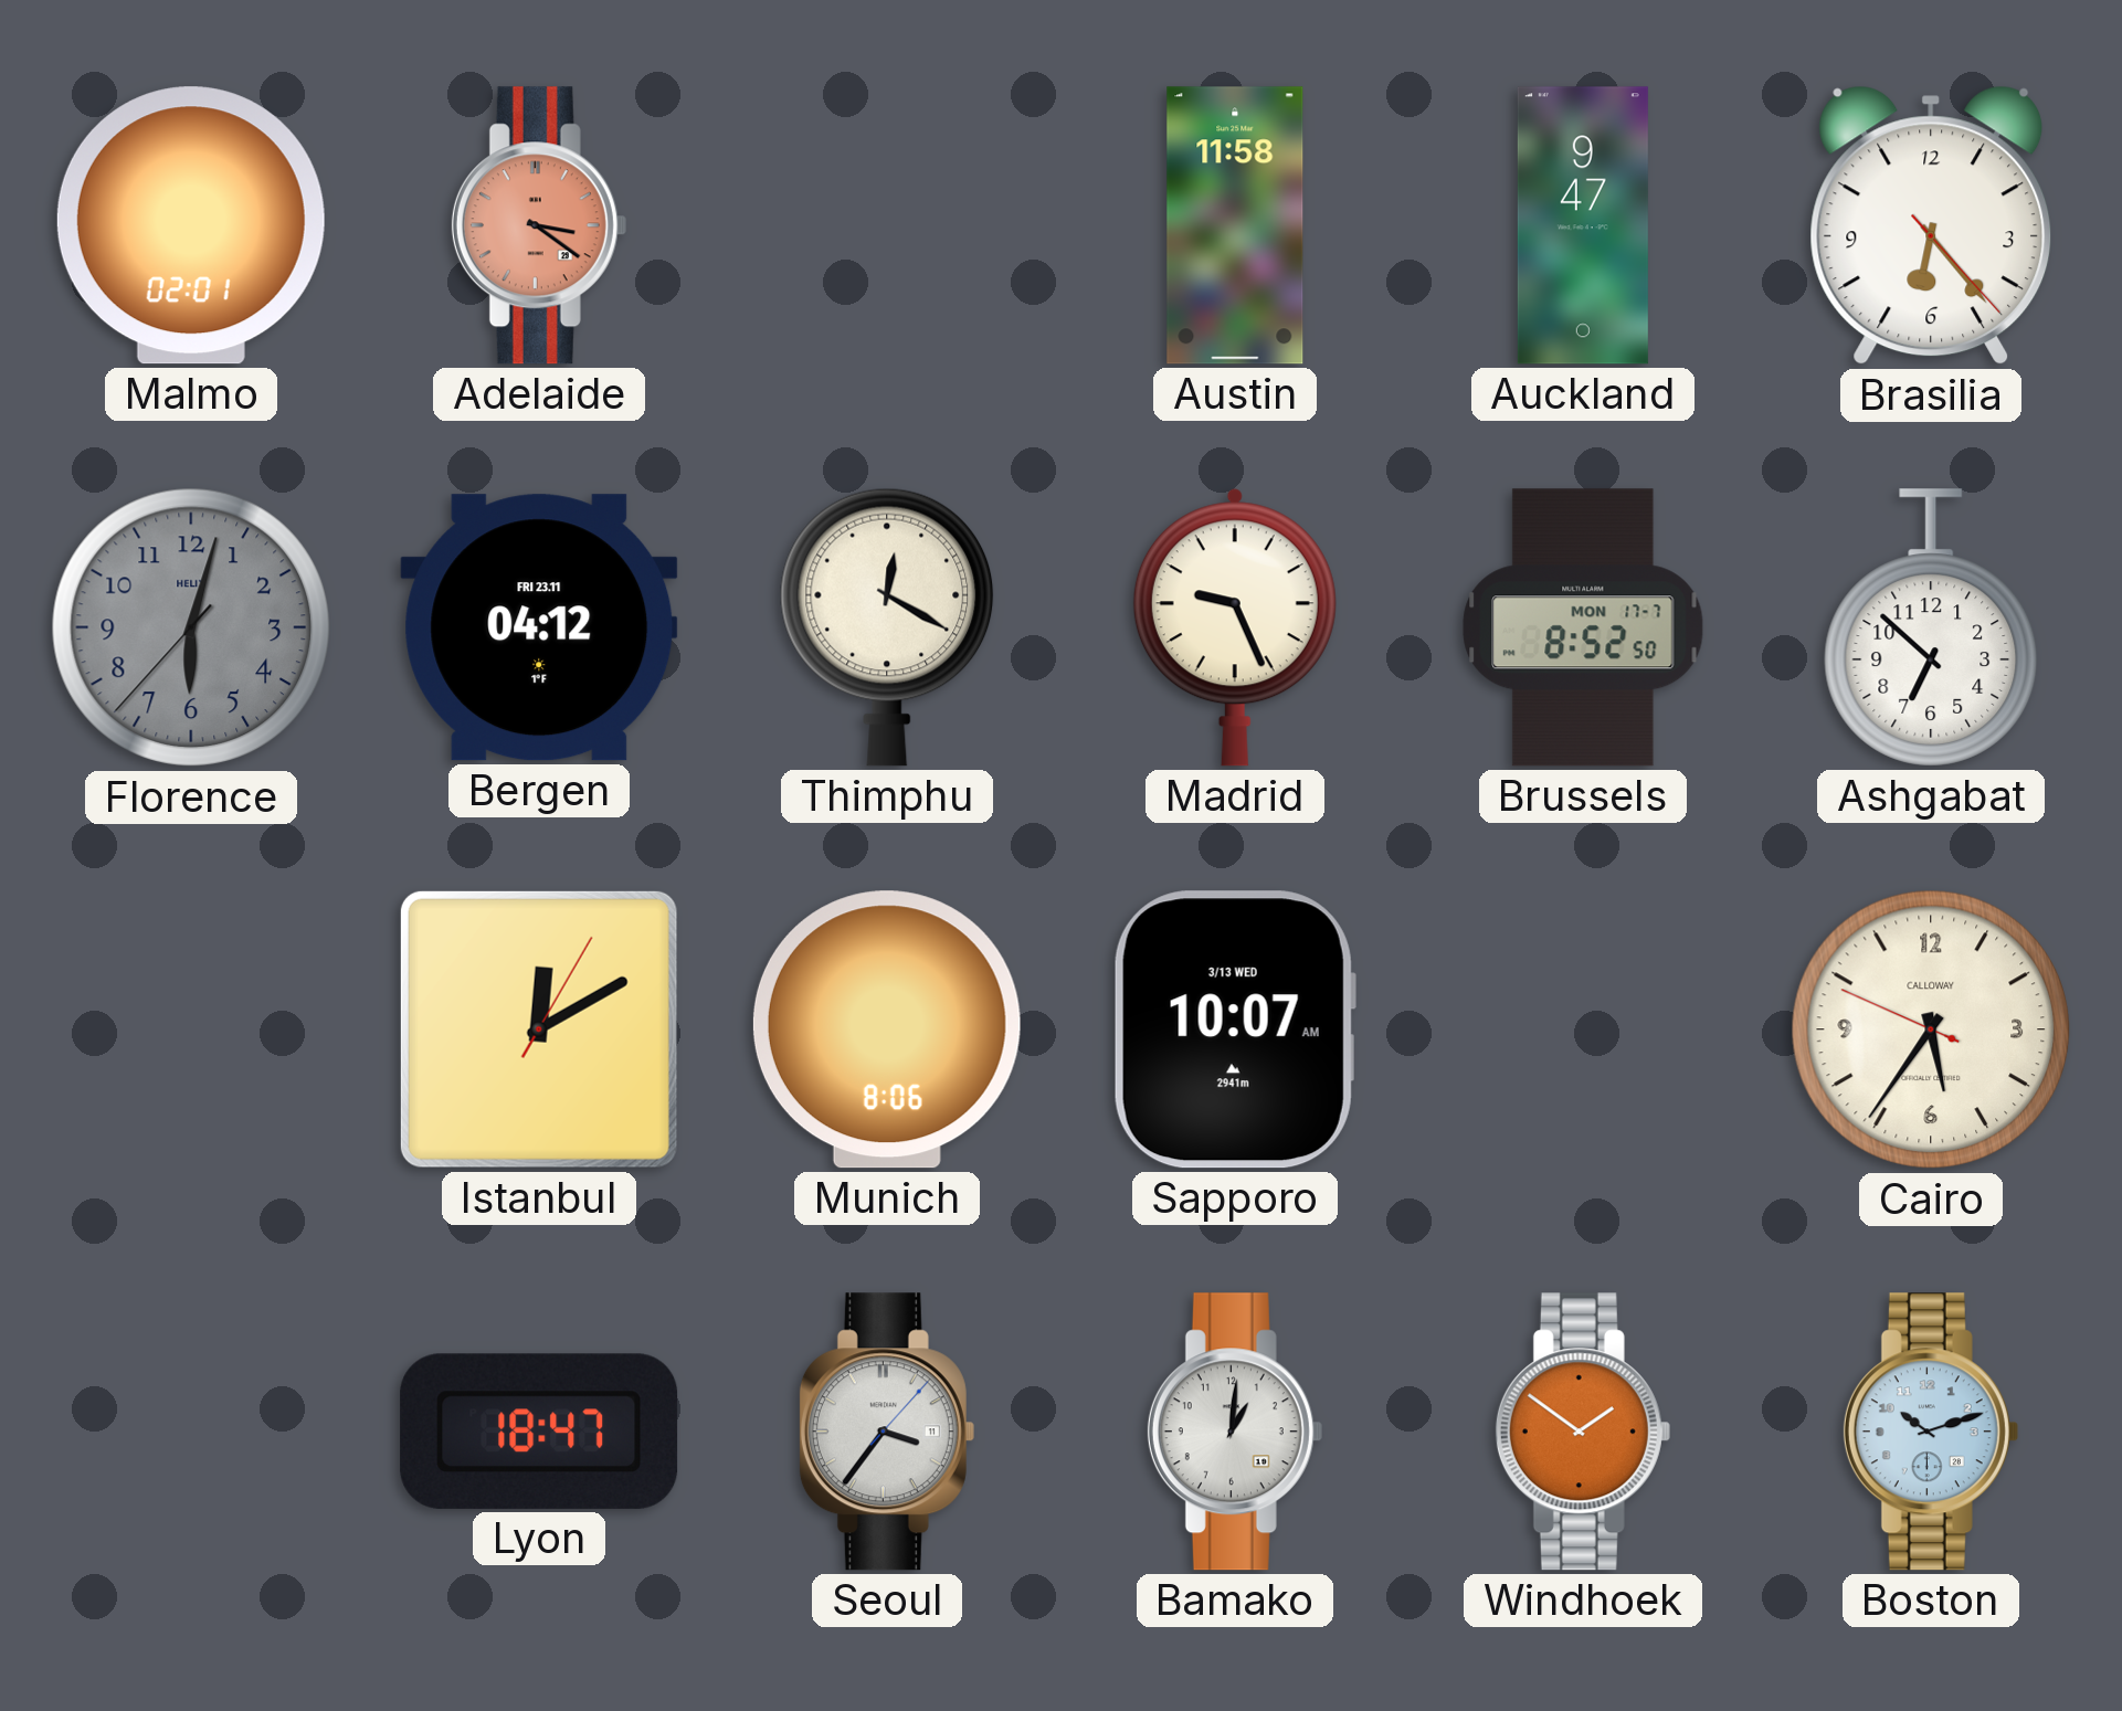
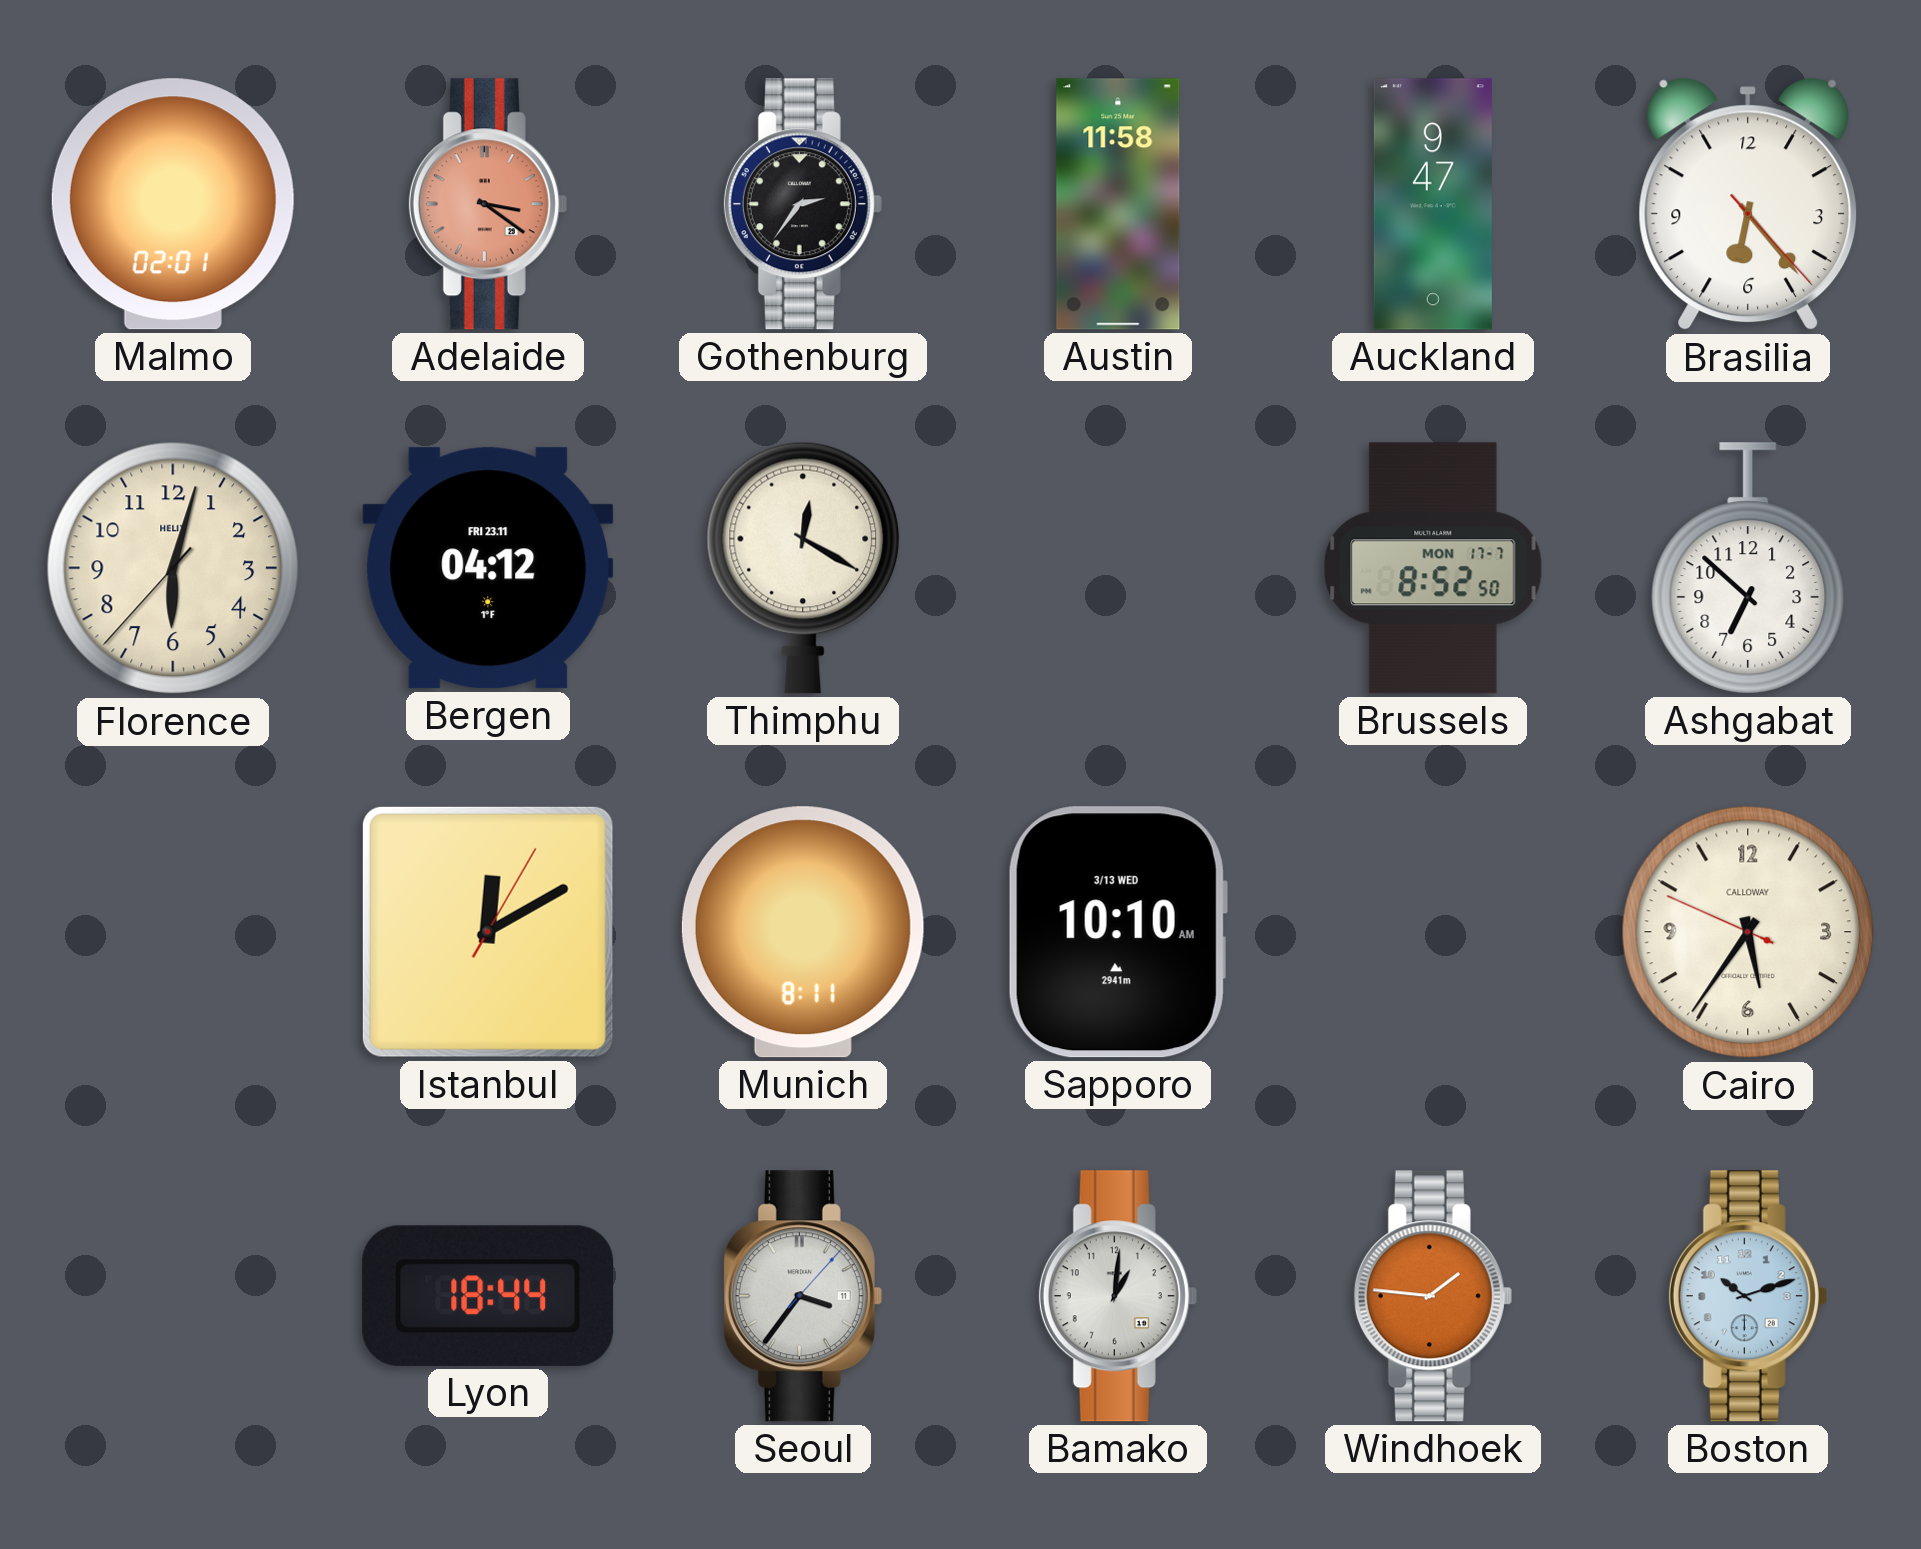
Gothenburg: none -> 2:36
Florence dial: grey -> cream
Madrid: 9:26 -> none
Munich: 8:06 -> 8:11
Sapporo: 10:07 -> 10:10
Lyon: 18:47 -> 18:44
Windhoek: 1:51 -> 1:46
